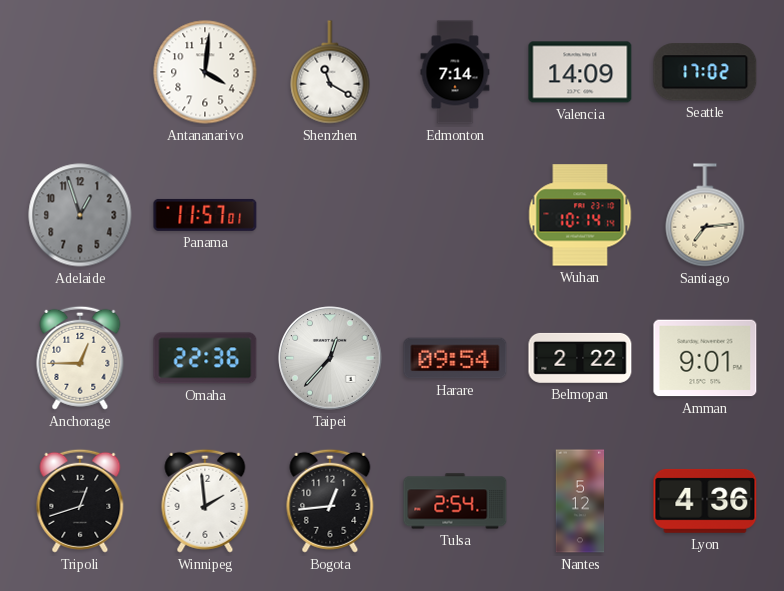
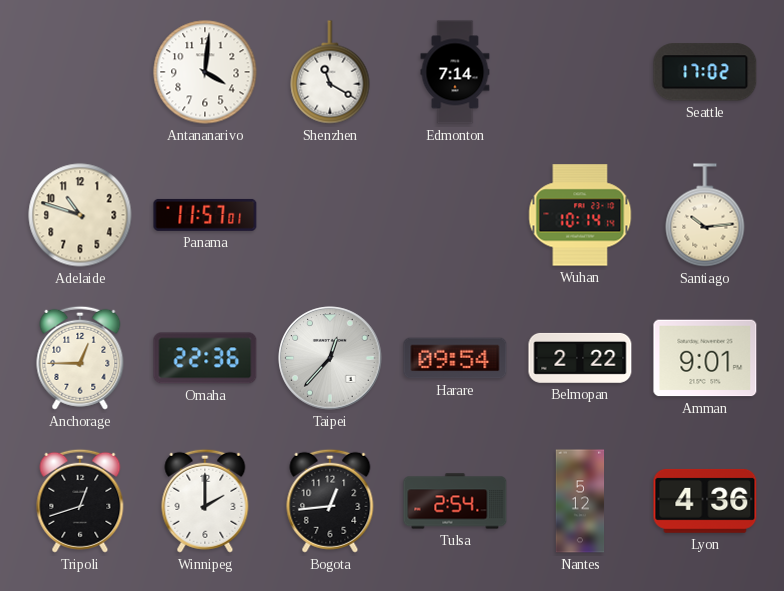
Valencia: 14:09 -> none
Adelaide: 12:57 -> 10:48
Adelaide dial: grey -> cream
Santiago: 7:14 -> 10:14
Winnipeg: 1:59 -> 2:00
